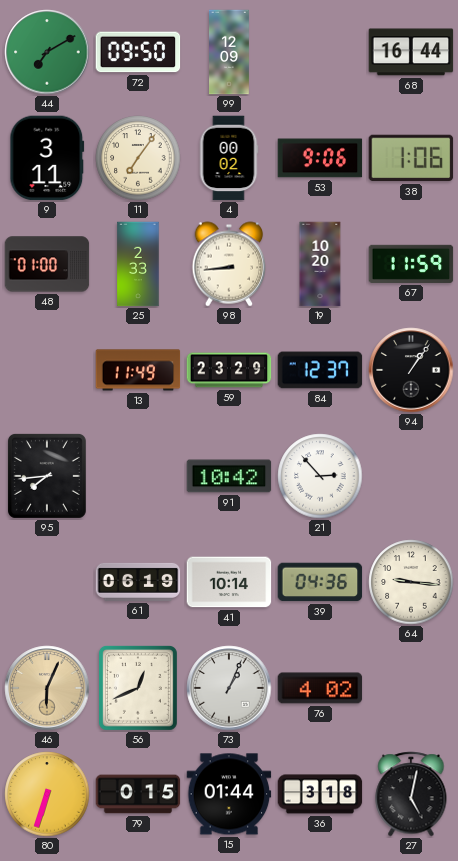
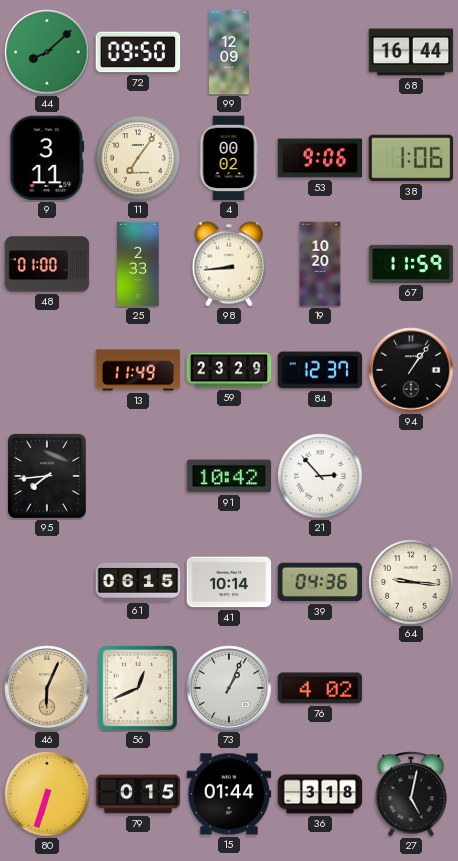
44: 7:10 -> 8:08
61: 06:19 -> 06:15
